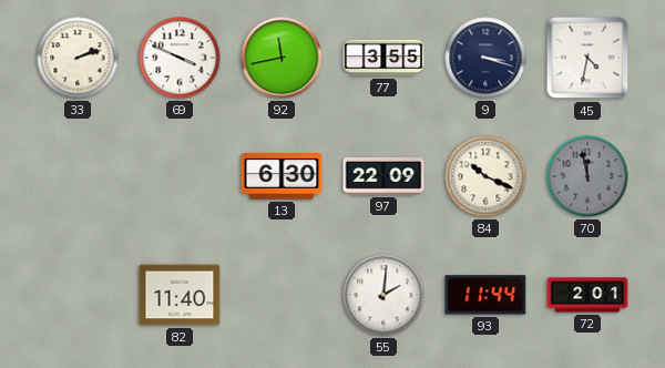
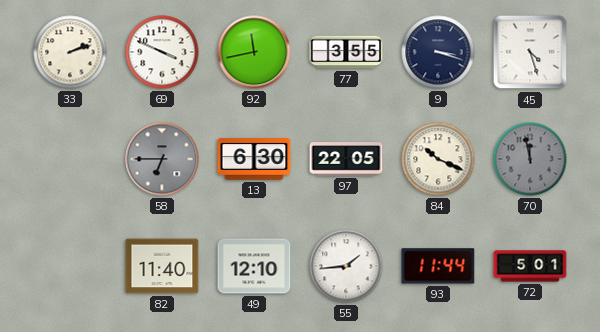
45: 4:32 -> 4:27
58: none -> 6:45
97: 22:09 -> 22:05
49: none -> 12:10
55: 2:01 -> 1:44
72: 2:01 -> 5:01
